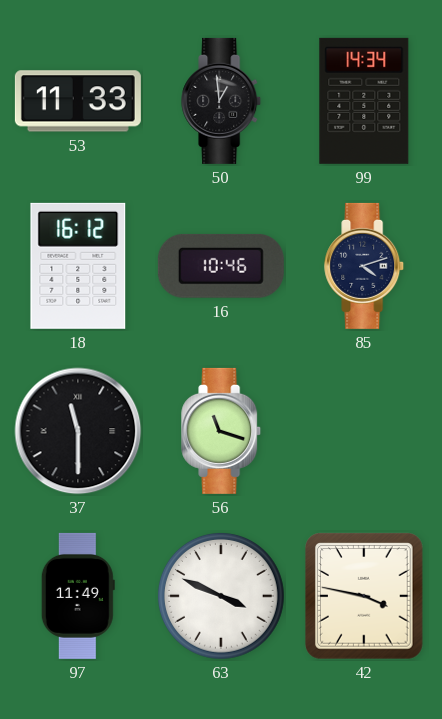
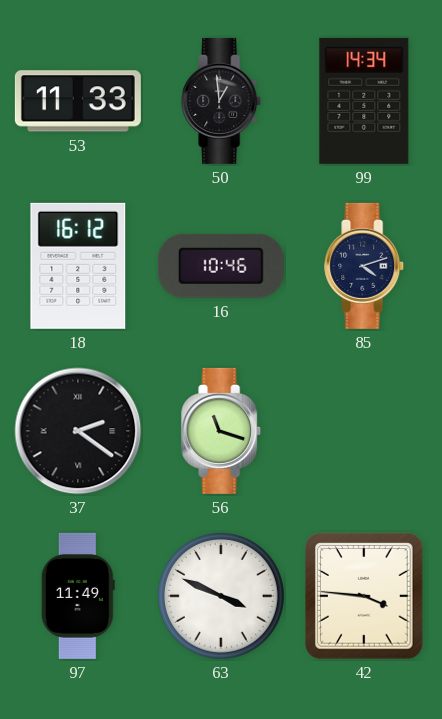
37: 11:30 -> 2:21
42: 3:47 -> 3:46
